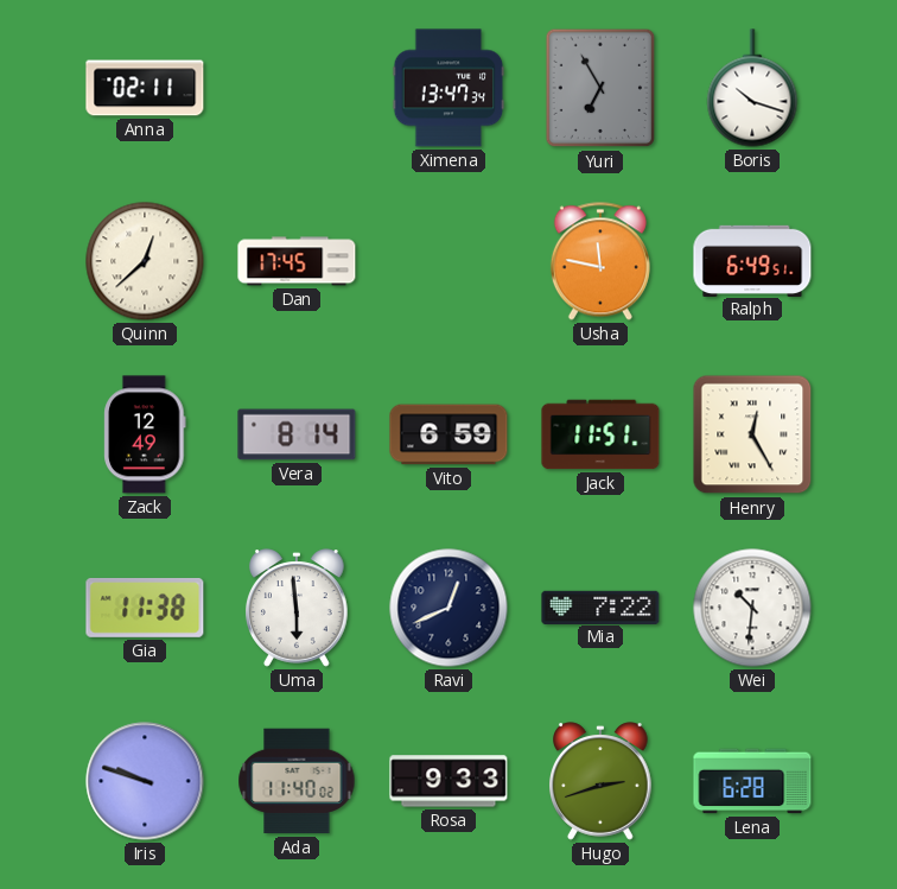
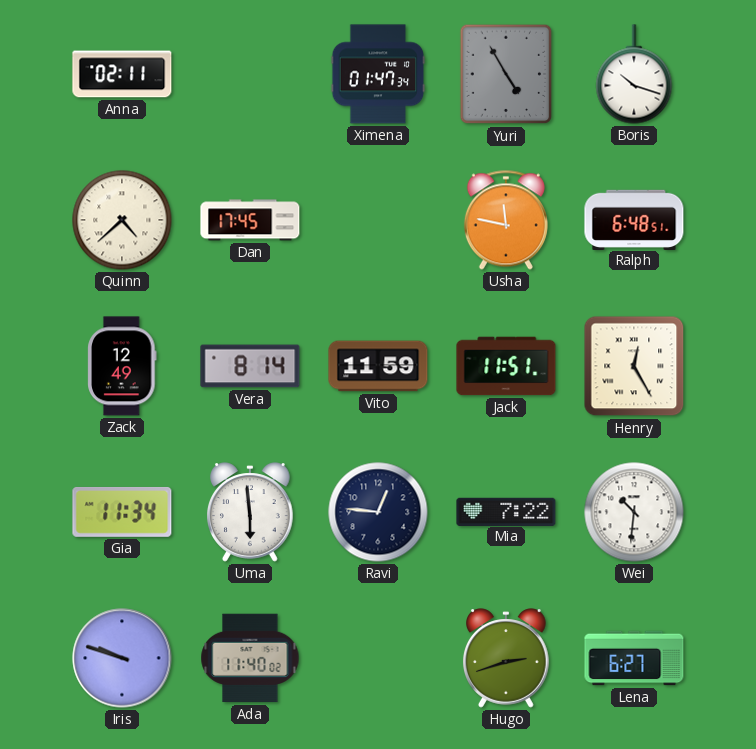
Ximena: 13:47 -> 01:47
Yuri: 6:55 -> 4:55
Quinn: 12:38 -> 4:38
Ralph: 6:49 -> 6:48
Vito: 6:59 -> 11:59
Gia: 11:38 -> 11:34
Ravi: 12:41 -> 12:46
Rosa: 9:33 -> none
Lena: 6:28 -> 6:27
